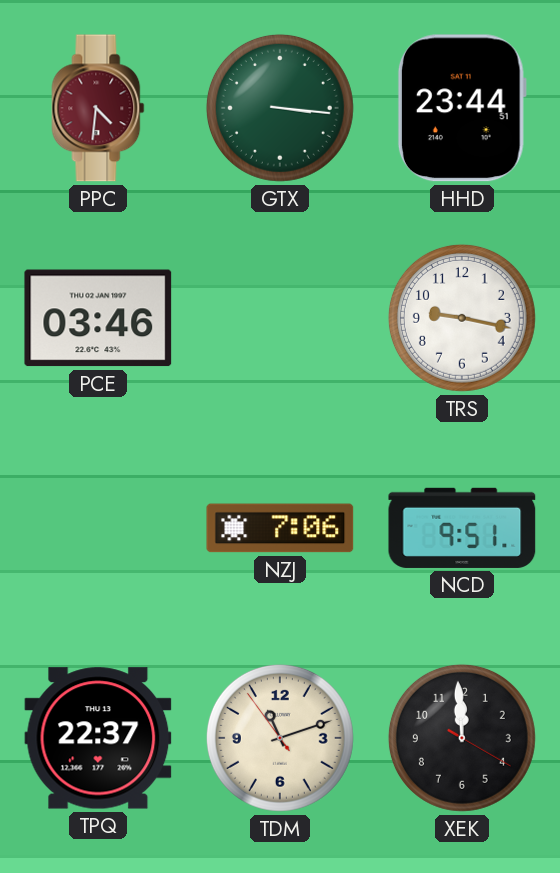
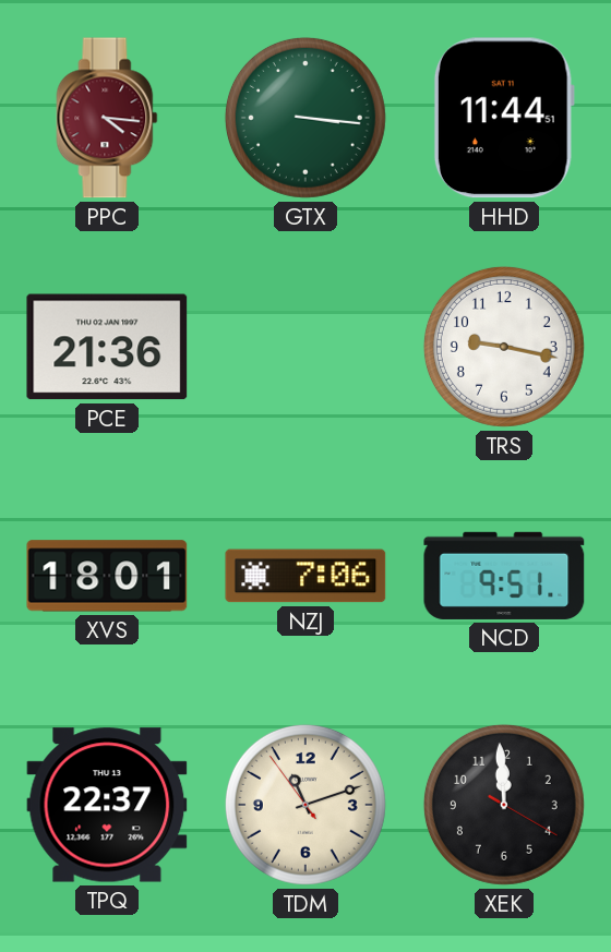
PPC: 4:31 -> 4:16
HHD: 23:44 -> 11:44
PCE: 03:46 -> 21:36
XVS: none -> 18:01
